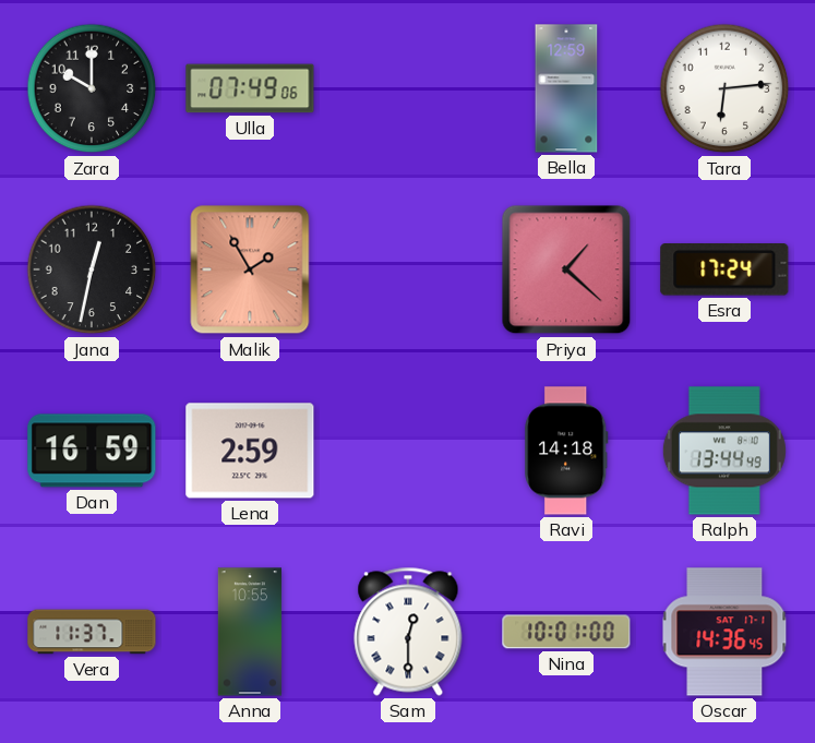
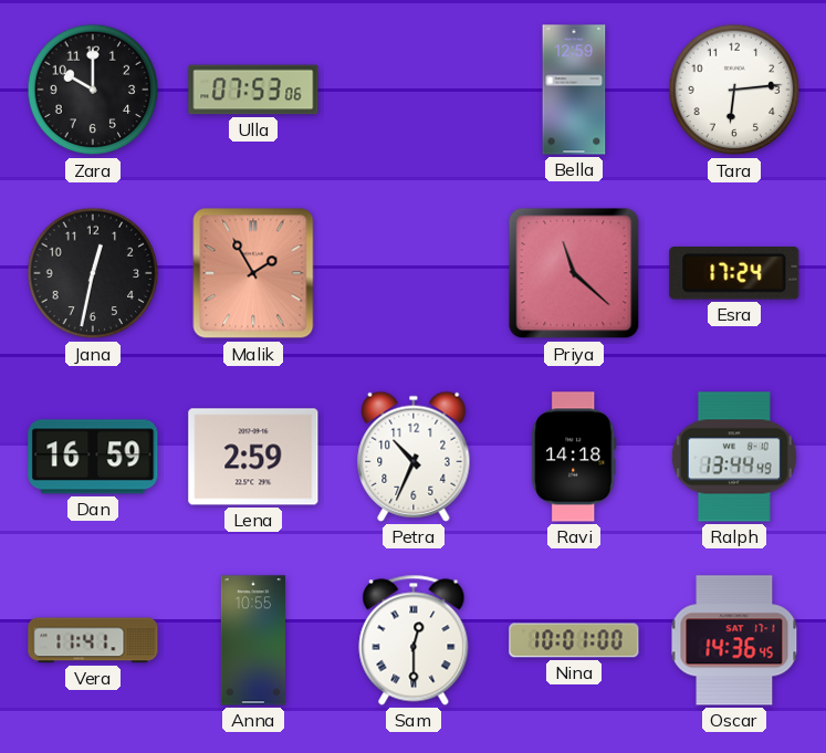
Ulla: 07:49 -> 07:53
Priya: 1:22 -> 11:22
Petra: none -> 10:34
Vera: 11:37 -> 11:41
